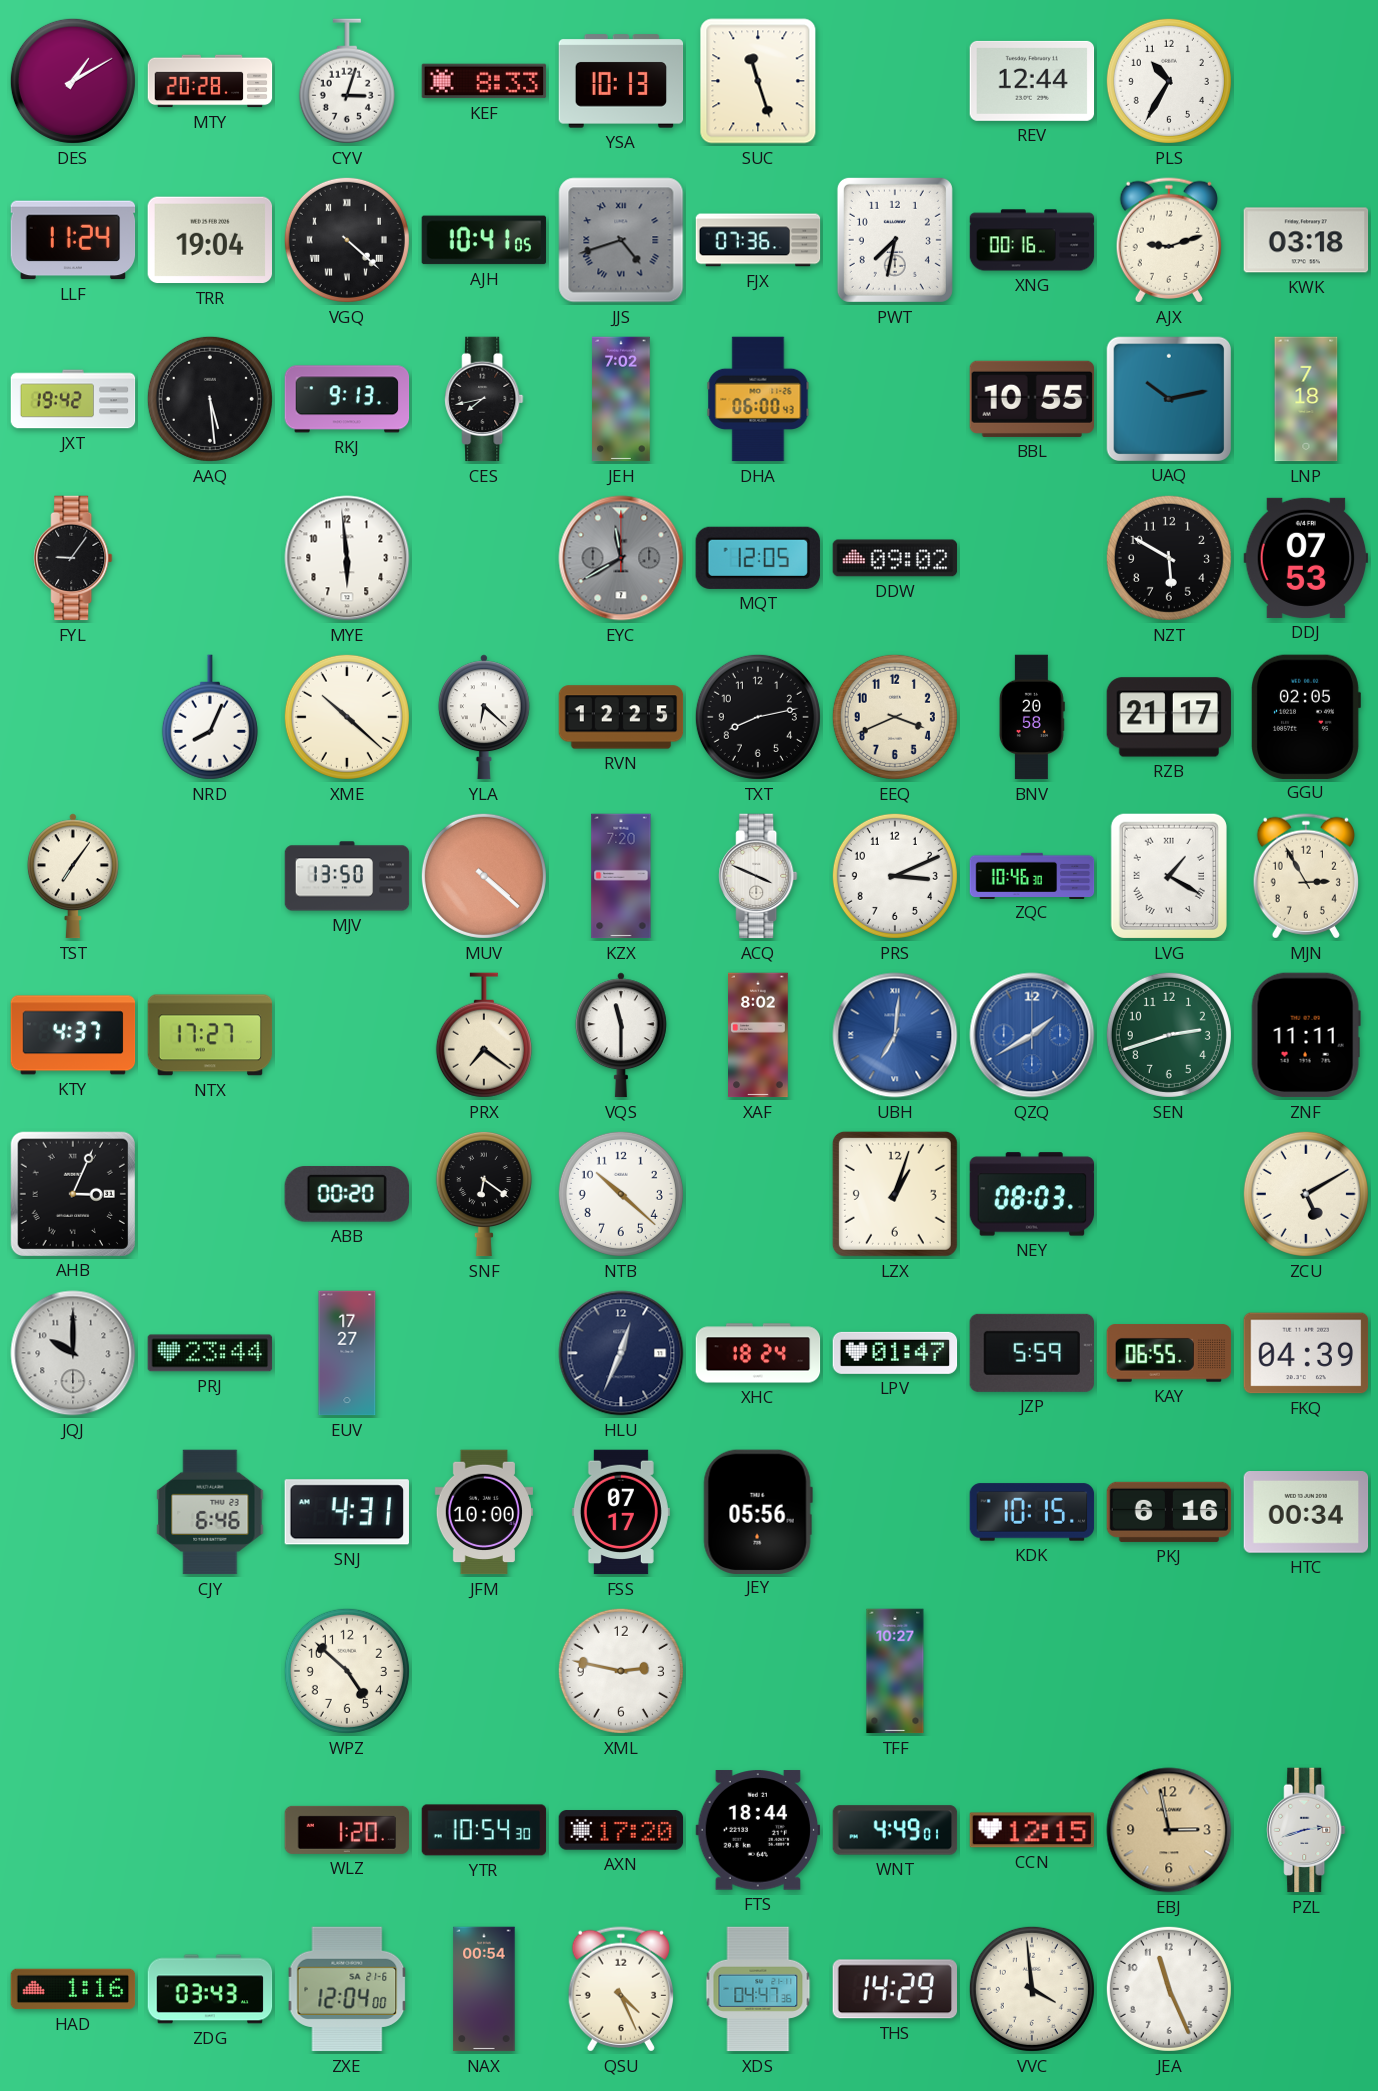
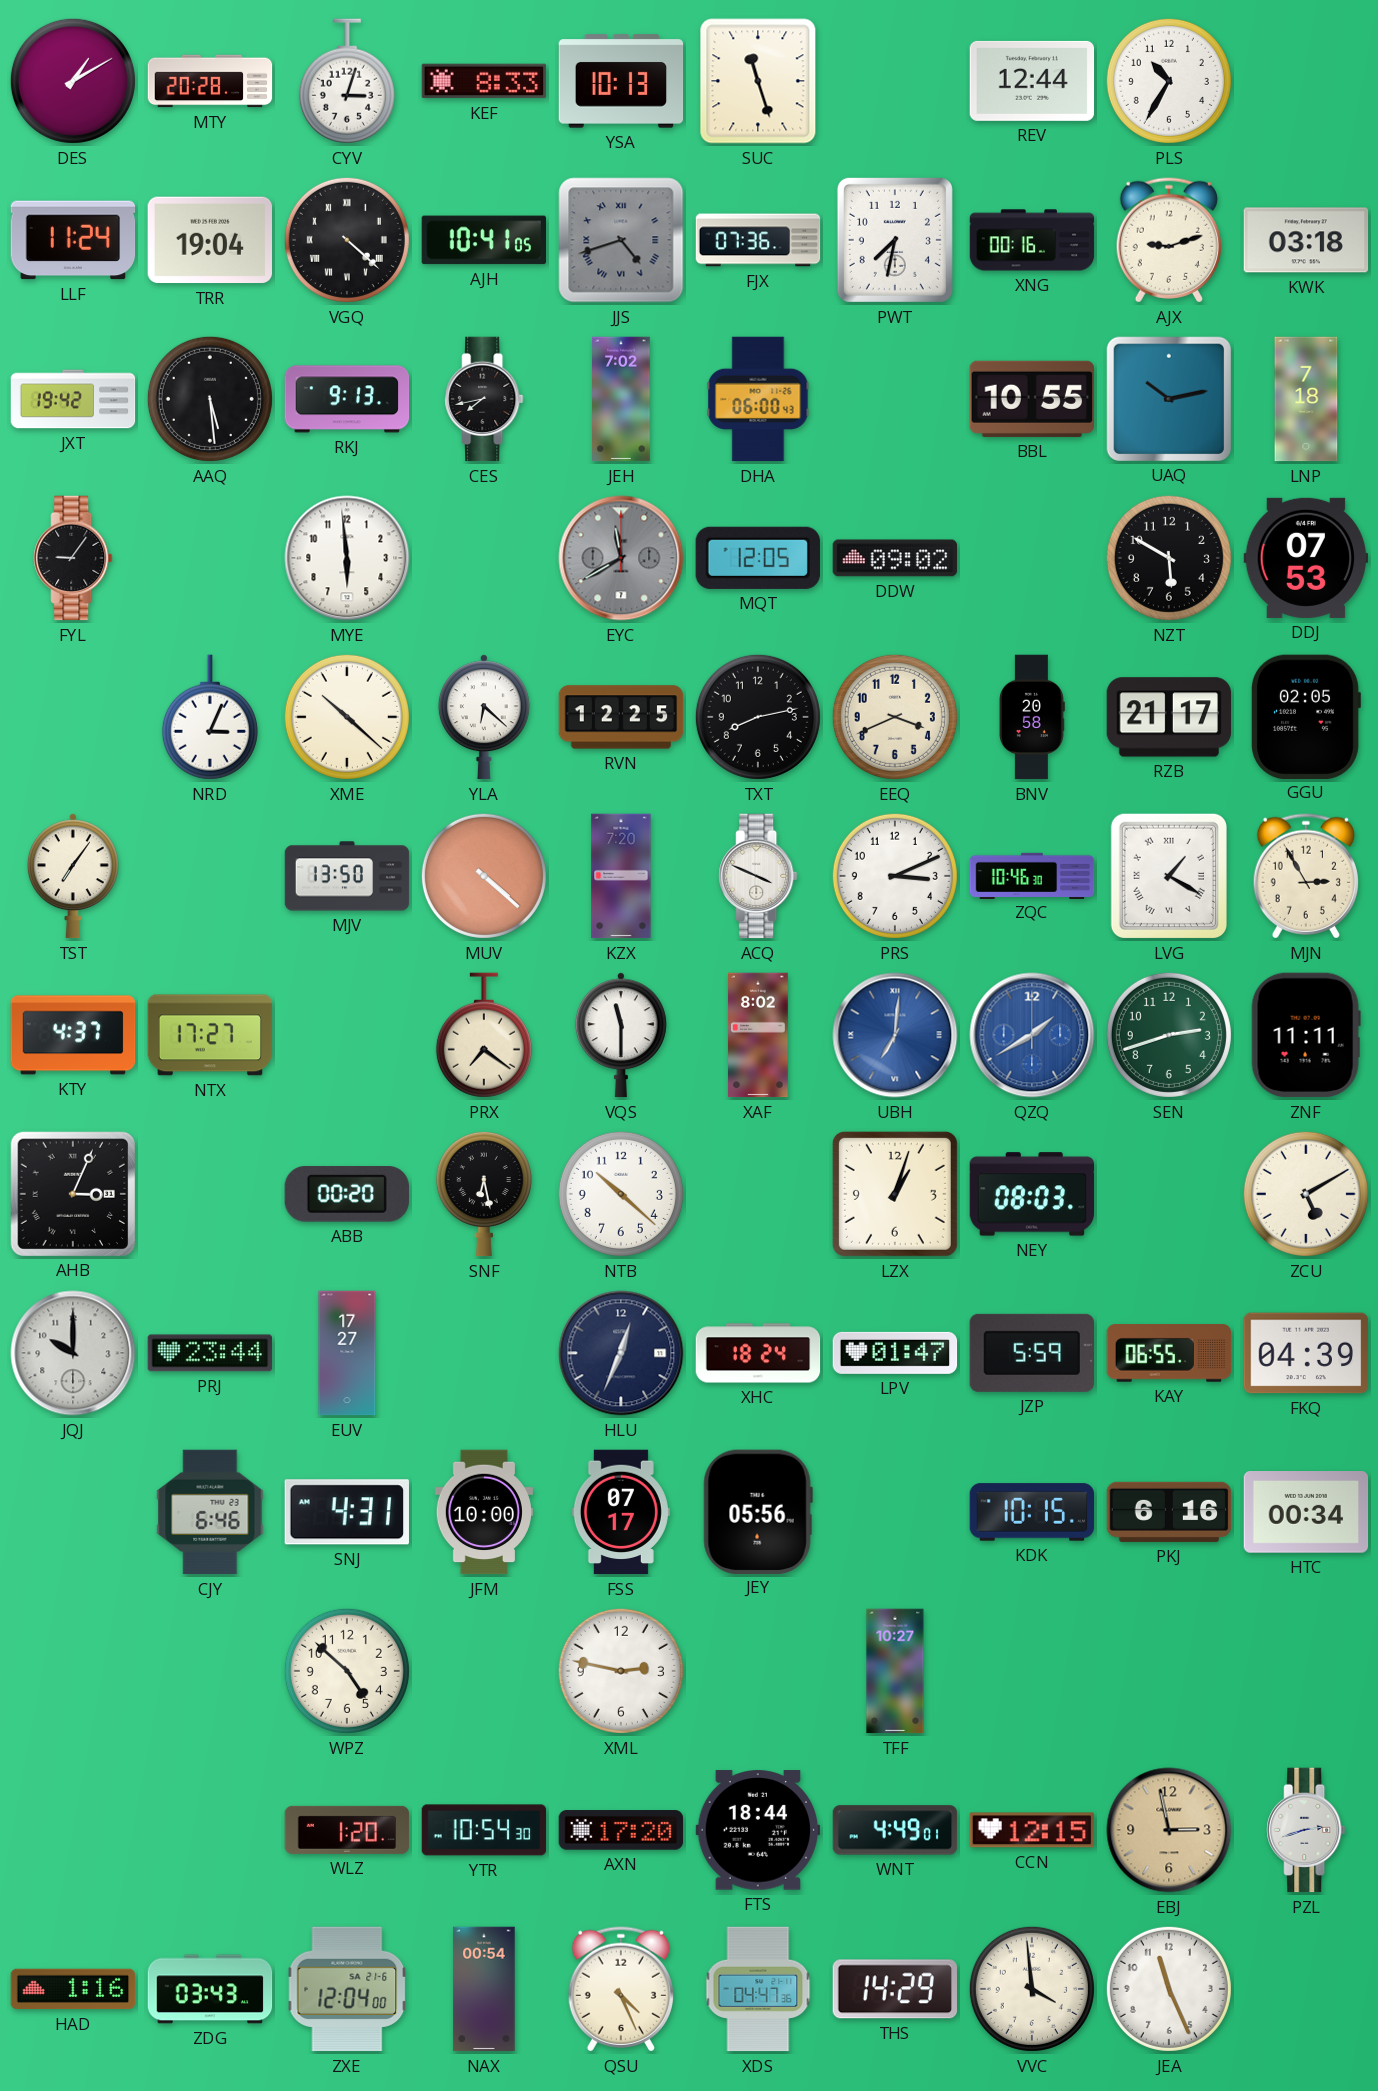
NRD: 8:04 -> 3:04
SNF: 6:21 -> 6:28
